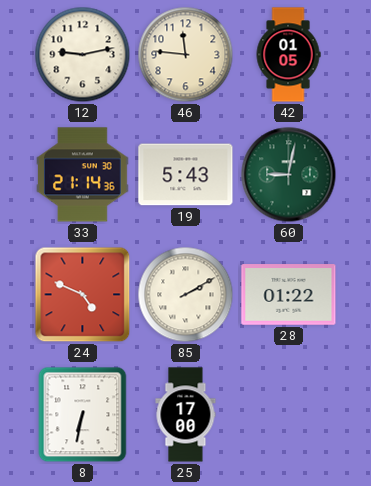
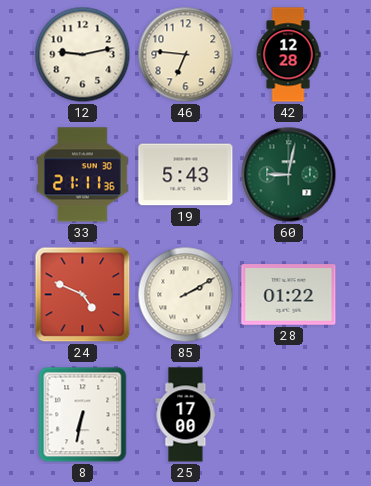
46: 11:46 -> 6:46
42: 01:05 -> 12:28
33: 21:14 -> 21:11
